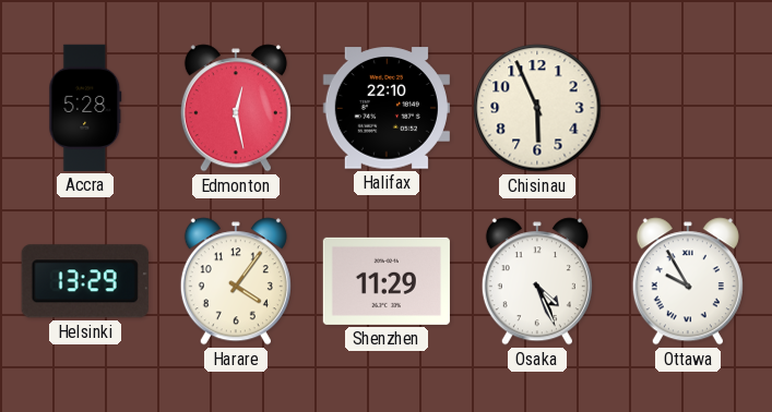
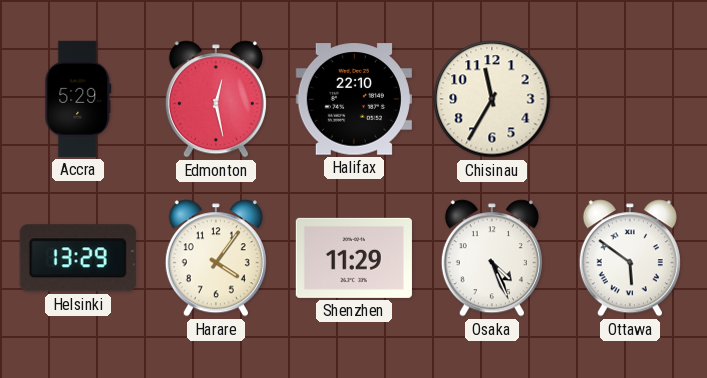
Accra: 5:28 -> 5:29
Chisinau: 5:56 -> 11:35
Ottawa: 9:55 -> 5:51
